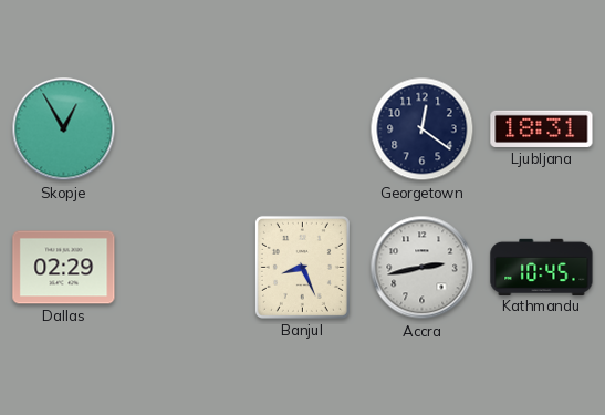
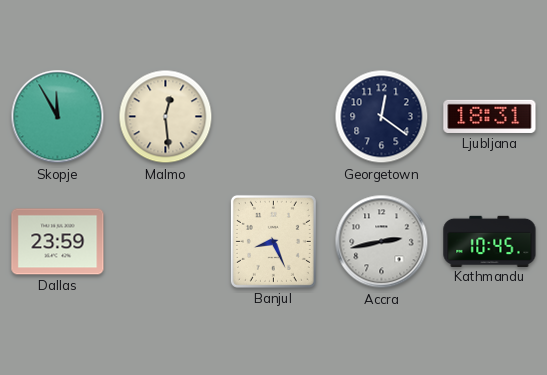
Skopje: 12:55 -> 11:55
Malmo: none -> 12:29
Dallas: 02:29 -> 23:59
